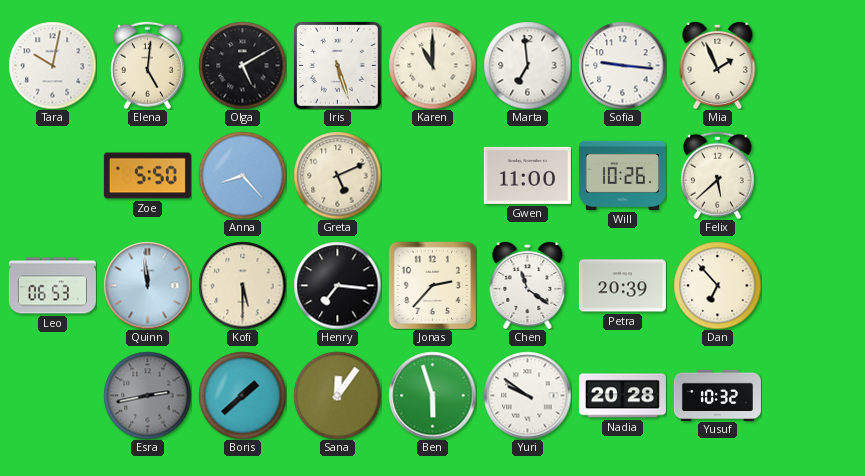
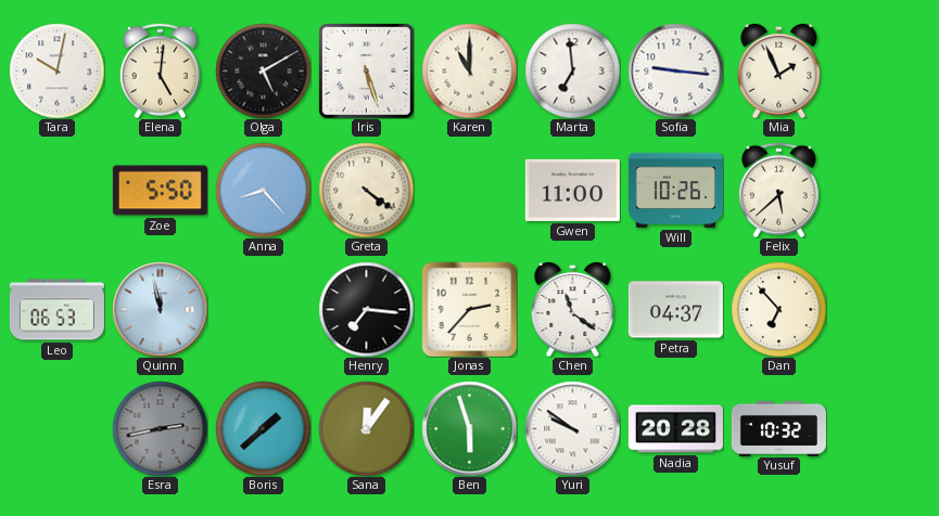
Greta: 5:11 -> 4:21
Quinn: 11:59 -> 11:58
Kofi: 5:30 -> none
Petra: 20:39 -> 04:37
